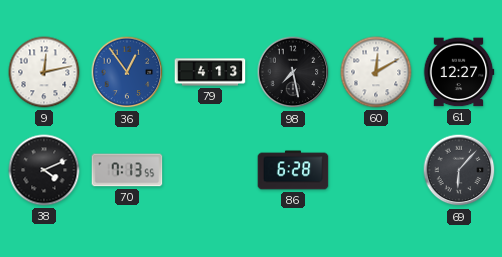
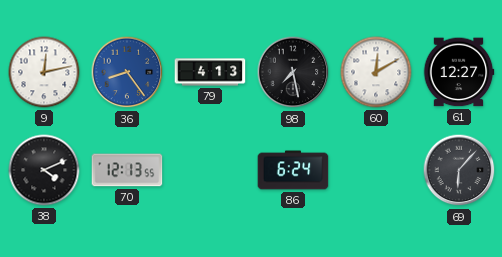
36: 12:54 -> 8:24
70: 7:13 -> 12:13
86: 6:28 -> 6:24
